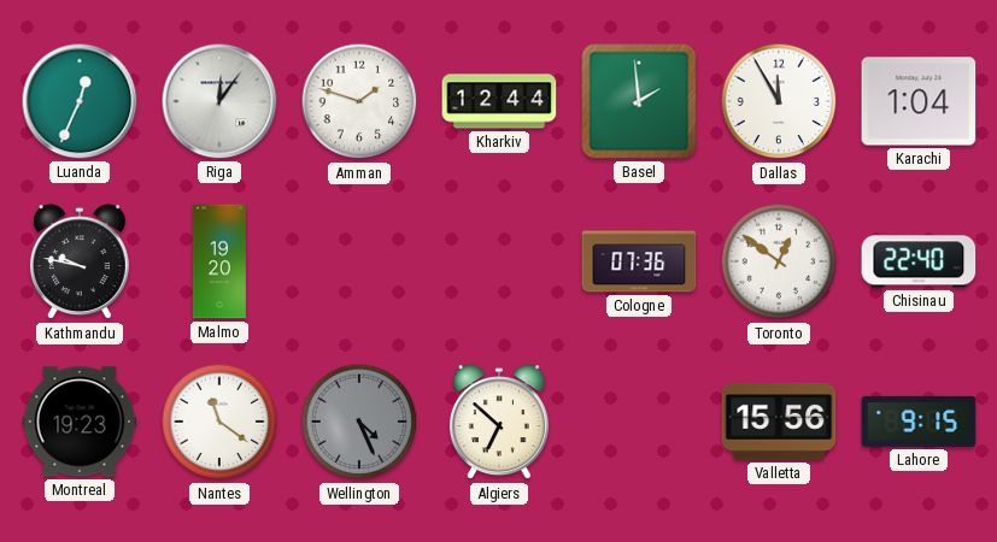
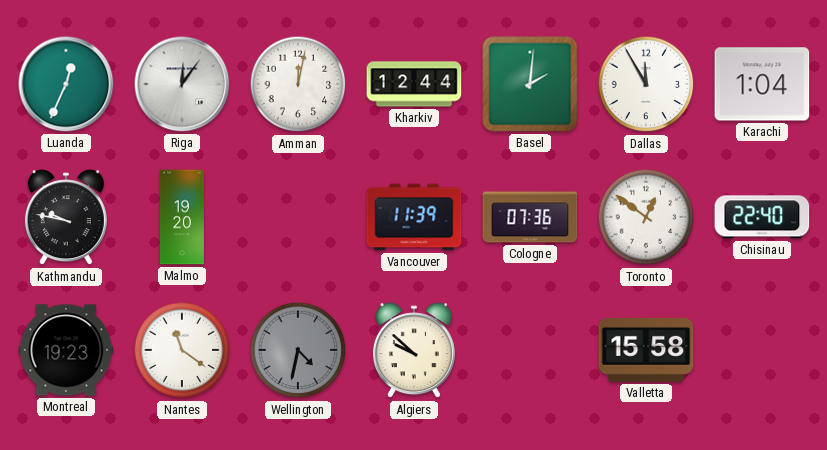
Amman: 1:48 -> 12:02
Basel: 1:59 -> 2:01
Vancouver: none -> 11:39
Wellington: 4:26 -> 4:32
Algiers: 6:52 -> 9:52
Valletta: 15:56 -> 15:58
Lahore: 9:15 -> none
